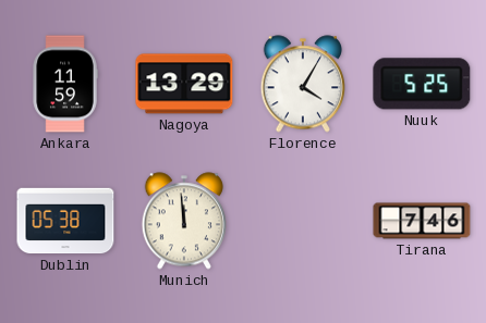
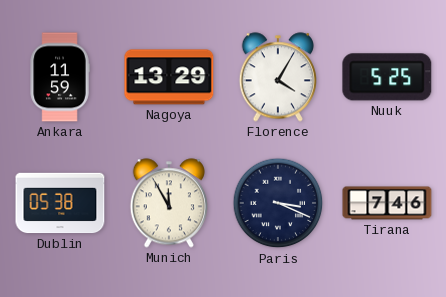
Munich: 11:59 -> 11:55
Paris: none -> 3:19
